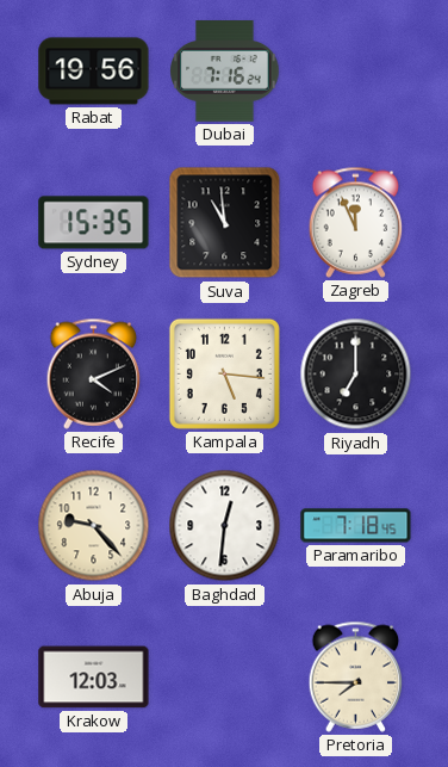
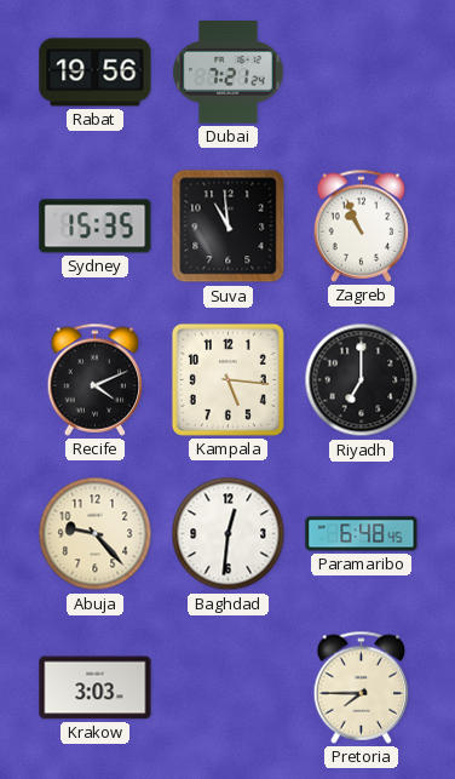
Dubai: 7:16 -> 7:21
Zagreb: 11:56 -> 10:56
Paramaribo: 7:18 -> 6:48
Krakow: 12:03 -> 3:03
